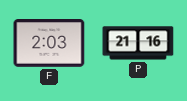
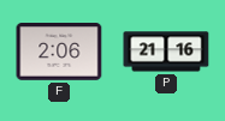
F: 2:03 -> 2:06
